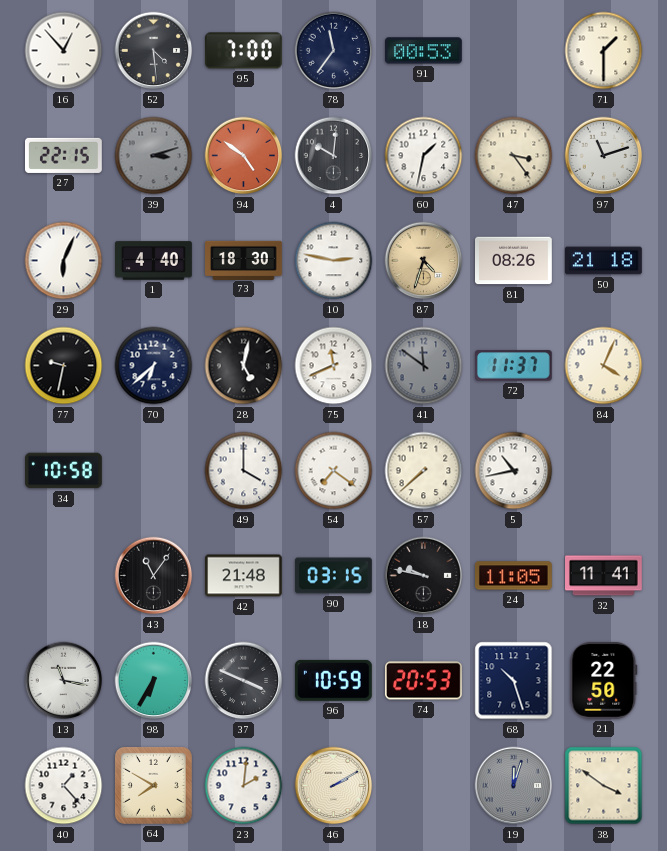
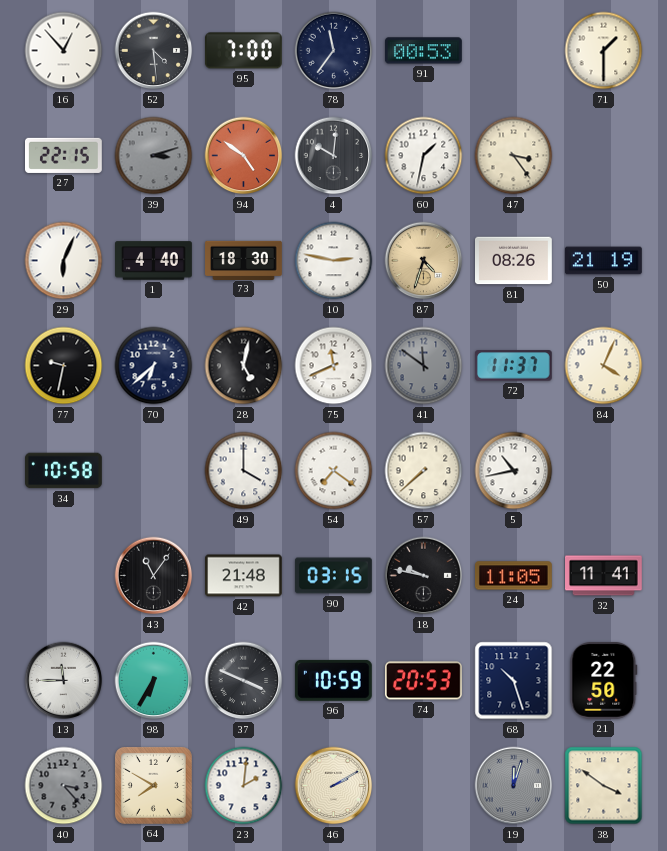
97: 11:12 -> none
50: 21:18 -> 21:19
13: 11:17 -> 11:45
40: 1:23 -> 3:23
40 dial: white -> grey
